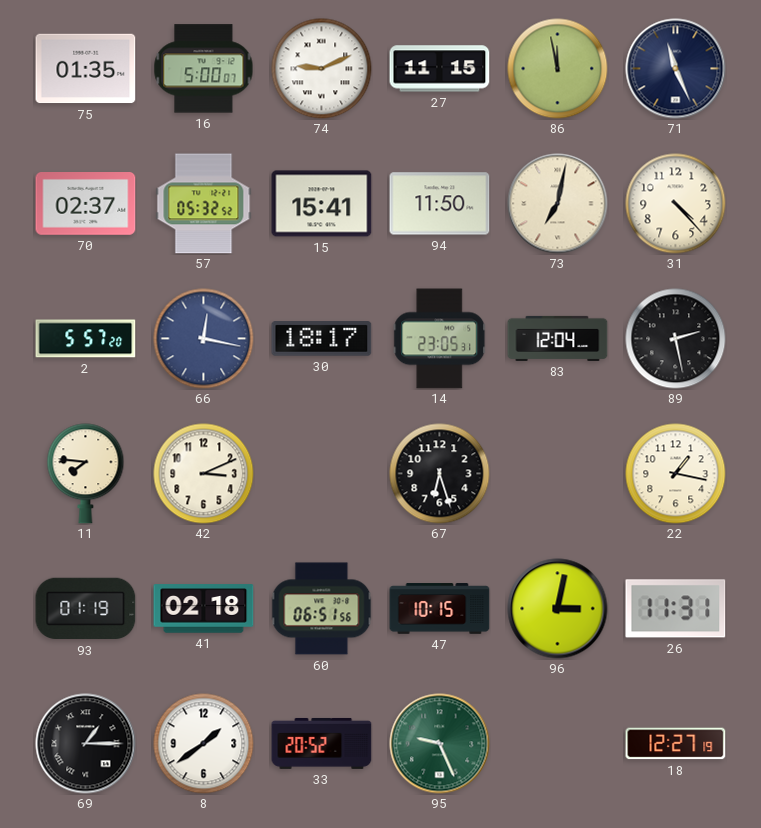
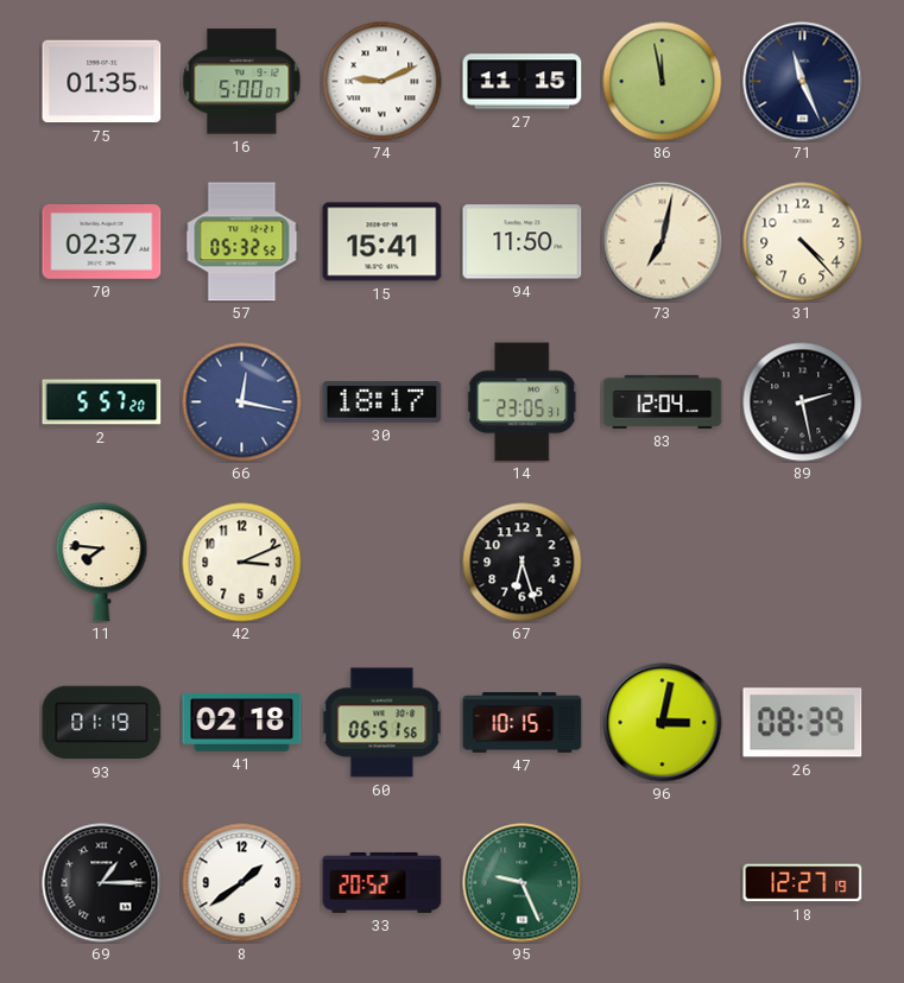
22: 1:17 -> none
26: 11:31 -> 08:39
